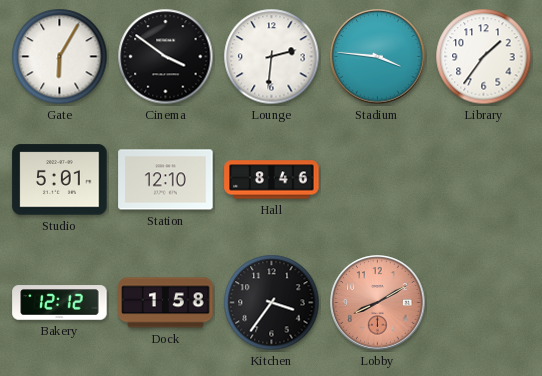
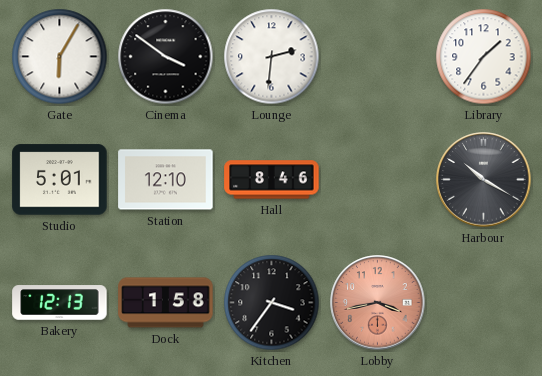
Stadium: 3:46 -> none
Harbour: none -> 10:20
Bakery: 12:12 -> 12:13
Lobby: 8:10 -> 3:43
